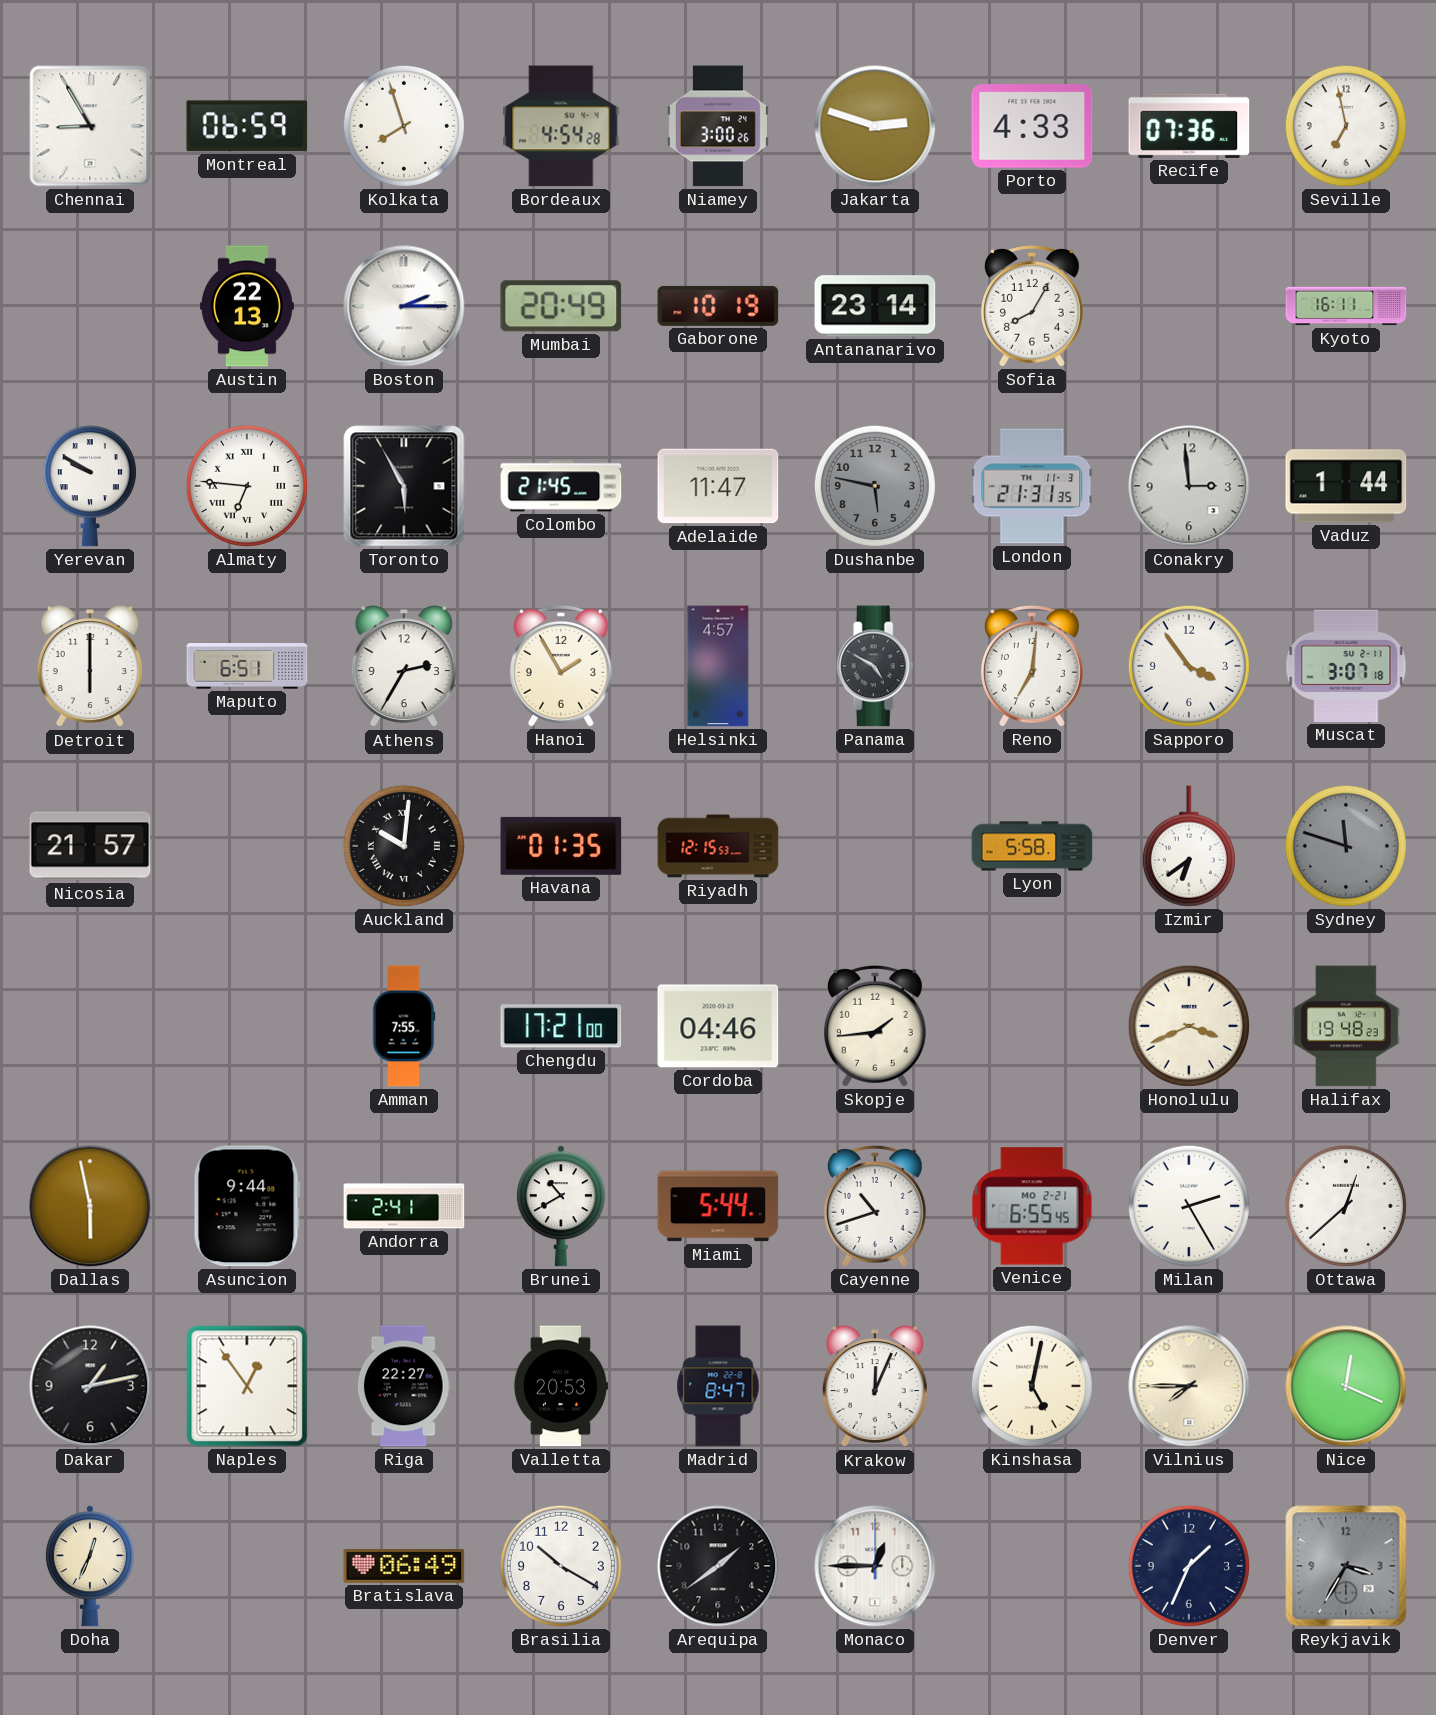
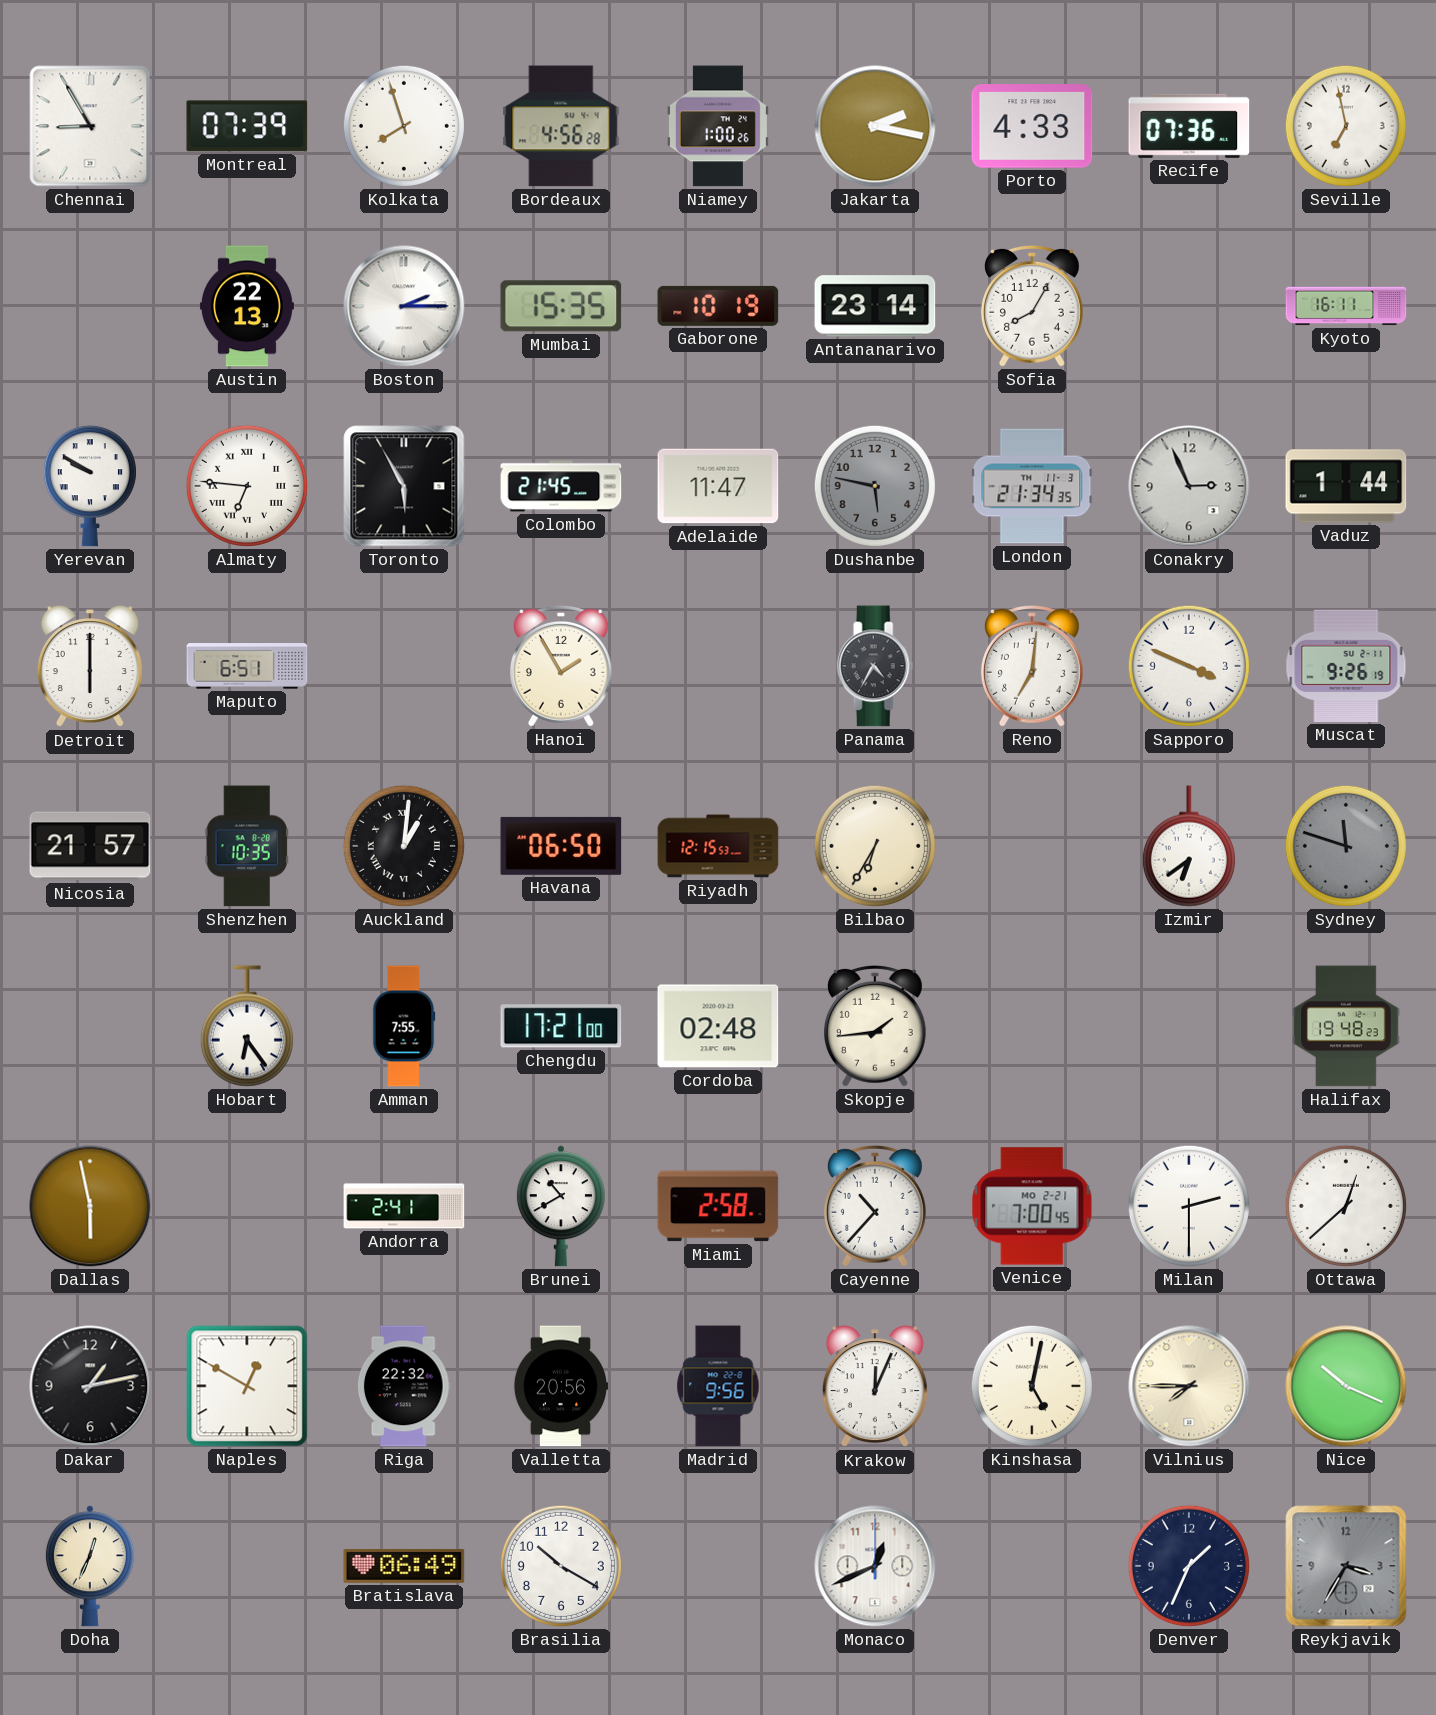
Montreal: 06:59 -> 07:39
Bordeaux: 4:54 -> 4:56
Niamey: 3:00 -> 1:00
Jakarta: 2:48 -> 2:17
Mumbai: 20:49 -> 15:35
London: 21:31 -> 21:34
Conakry: 2:59 -> 2:56
Athens: 2:35 -> none
Helsinki: 4:57 -> none
Panama: 4:50 -> 4:35
Sapporo: 3:54 -> 3:49
Muscat: 3:07 -> 9:26
Shenzhen: none -> 10:35
Auckland: 10:01 -> 1:01
Havana: 01:35 -> 06:50
Bilbao: none -> 6:35
Lyon: 5:58 -> none
Hobart: none -> 6:24
Cordoba: 04:46 -> 02:48
Honolulu: 3:41 -> none
Asuncion: 9:44 -> none
Miami: 5:44 -> 2:58
Cayenne: 10:42 -> 10:37
Venice: 6:55 -> 7:00
Milan: 2:25 -> 2:30
Naples: 12:54 -> 12:50
Riga: 22:27 -> 22:32
Valletta: 20:53 -> 20:56
Madrid: 8:47 -> 9:56
Nice: 12:19 -> 10:19
Arequipa: 1:39 -> none
Monaco: 12:45 -> 12:41
